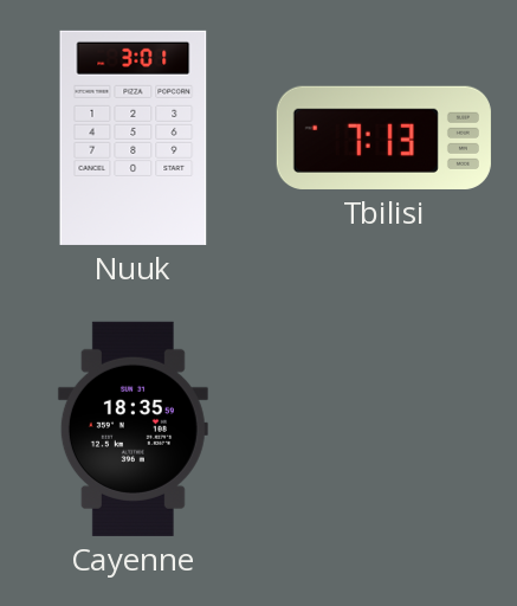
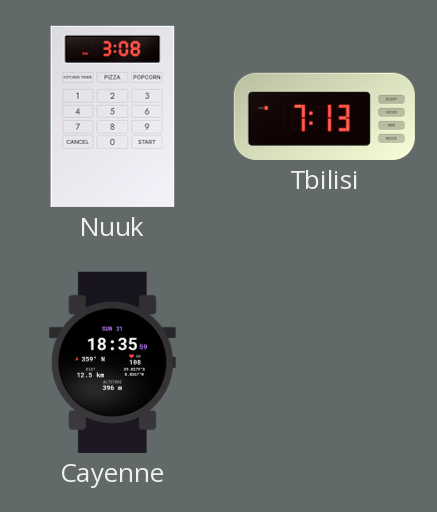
Nuuk: 3:01 -> 3:08
